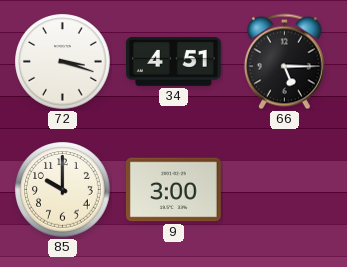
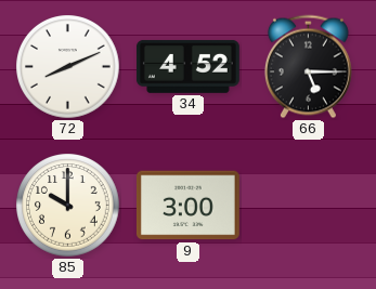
72: 3:18 -> 8:11
34: 4:51 -> 4:52
